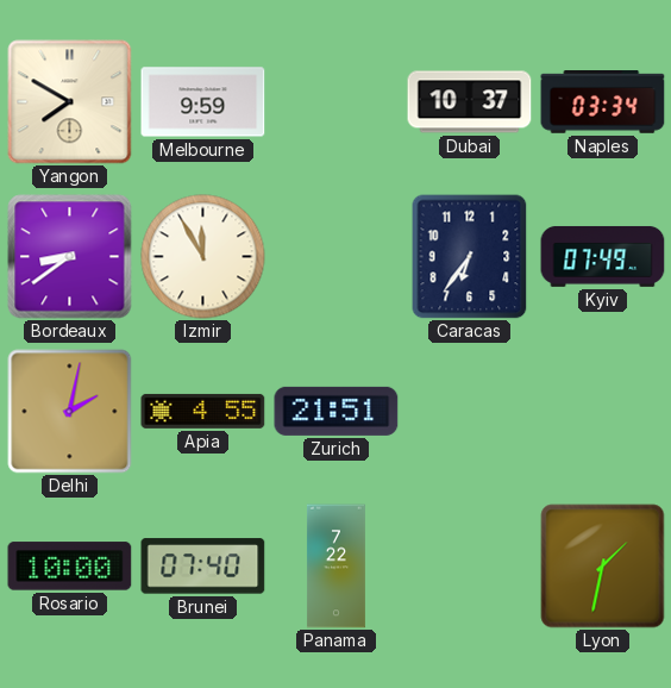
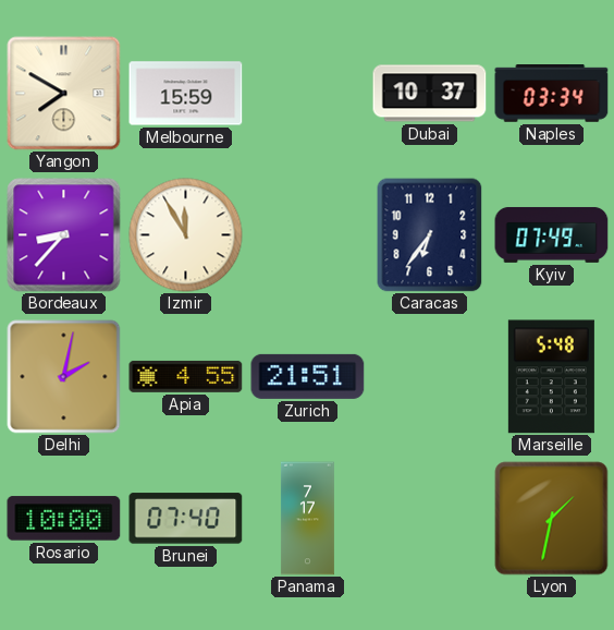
Melbourne: 9:59 -> 15:59
Bordeaux: 8:39 -> 8:37
Marseille: none -> 5:48
Panama: 7:22 -> 7:17
